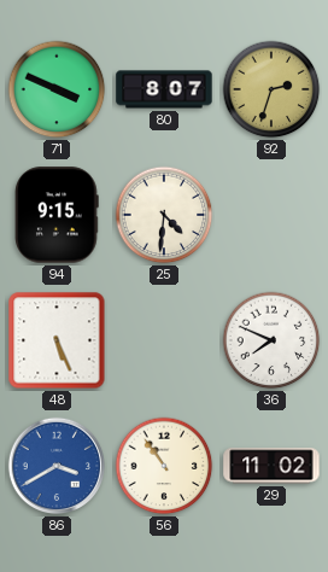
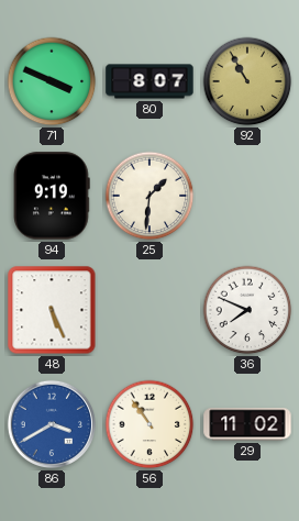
92: 2:33 -> 10:55
94: 9:15 -> 9:19
25: 4:31 -> 1:31
